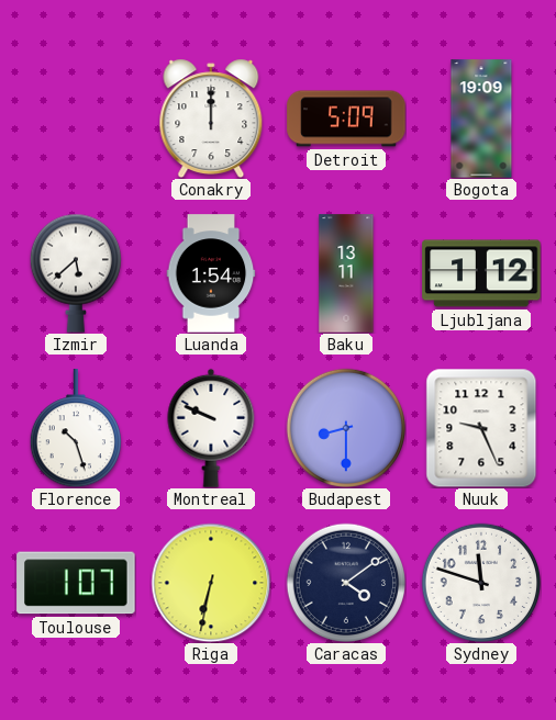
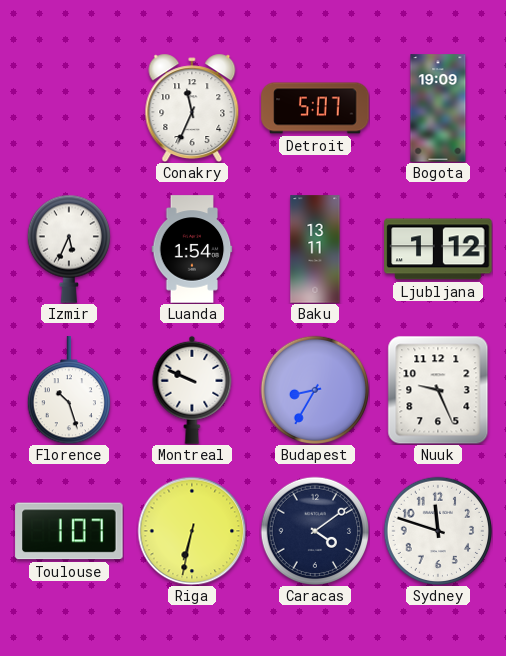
Conakry: 12:00 -> 11:34
Detroit: 5:09 -> 5:07
Izmir: 5:38 -> 5:34
Budapest: 8:30 -> 8:35
